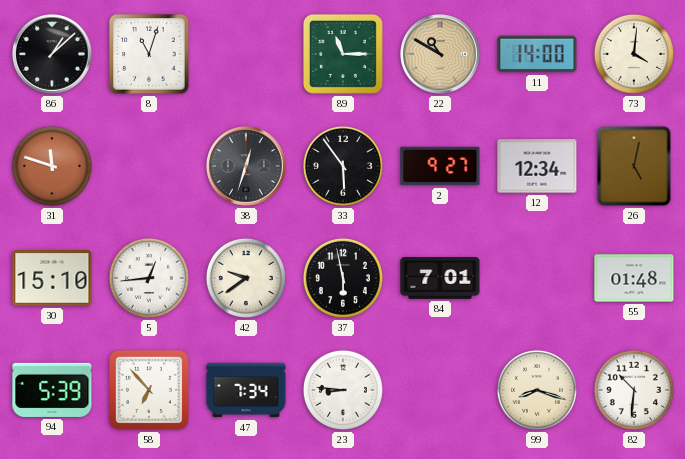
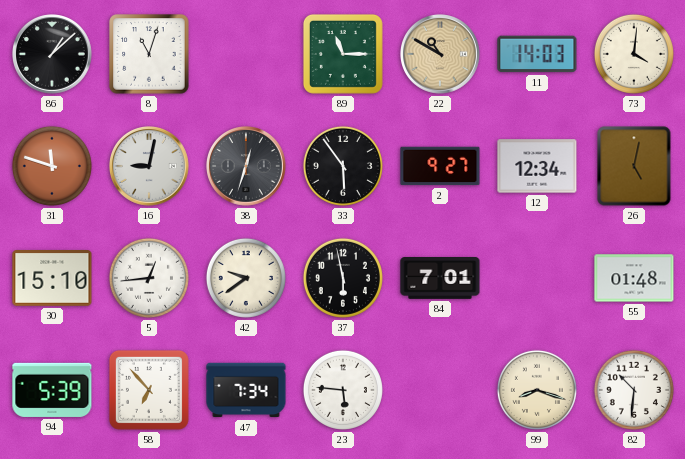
11: 14:00 -> 14:03
16: none -> 9:02
23: 8:46 -> 5:46
